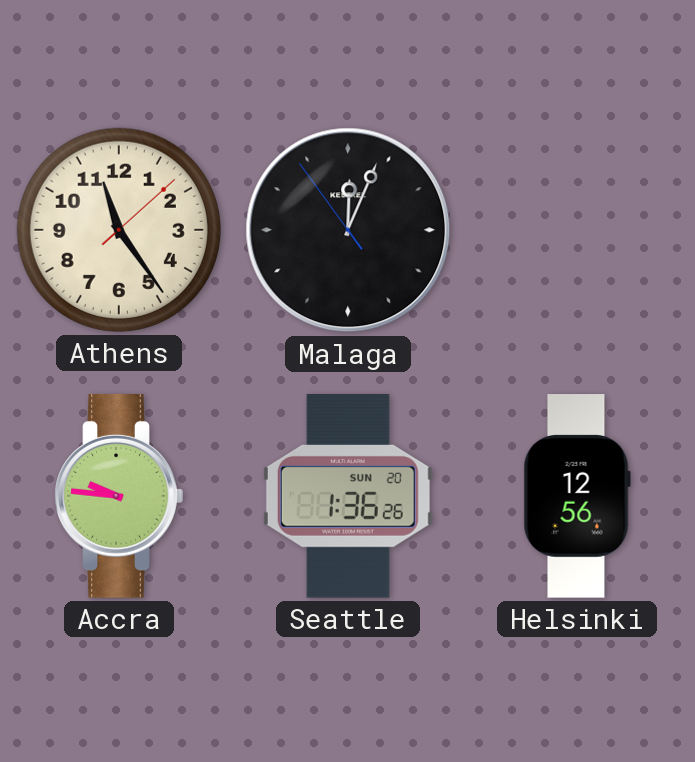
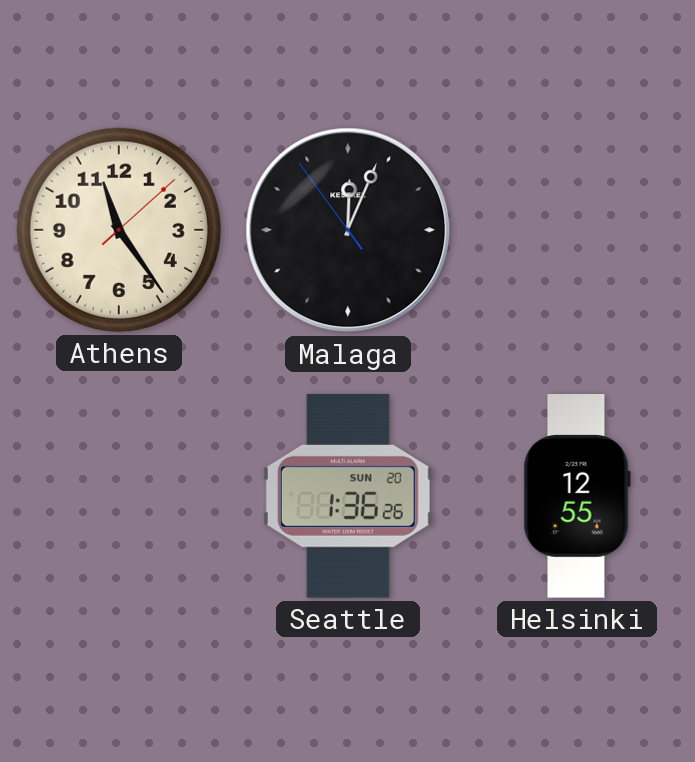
Accra: 9:46 -> none
Helsinki: 12:56 -> 12:55
